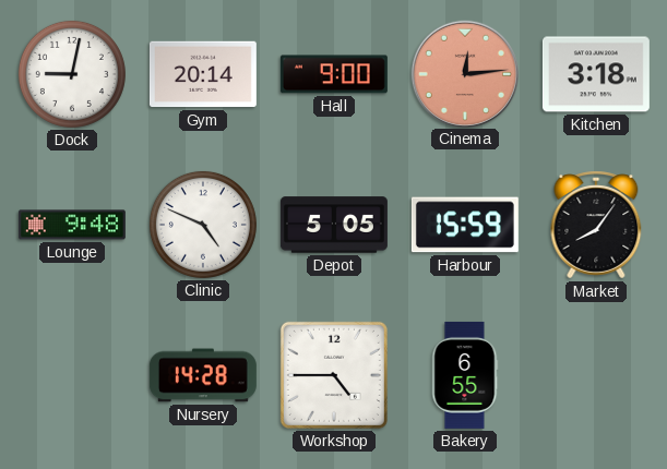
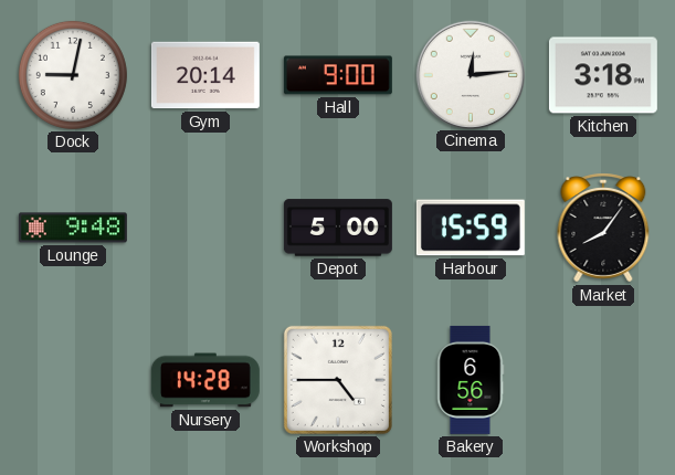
Cinema dial: salmon -> white
Clinic: 4:49 -> none
Depot: 5:05 -> 5:00
Bakery: 6:55 -> 6:56
